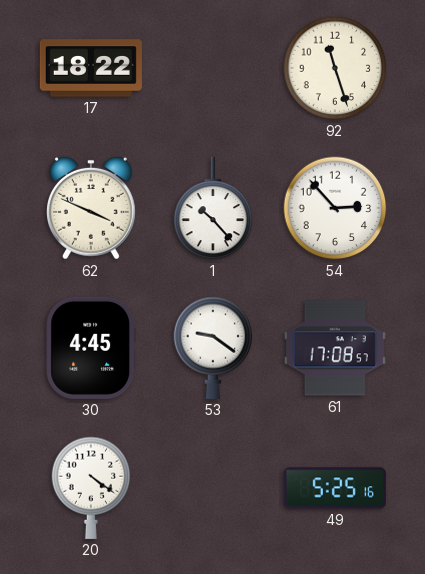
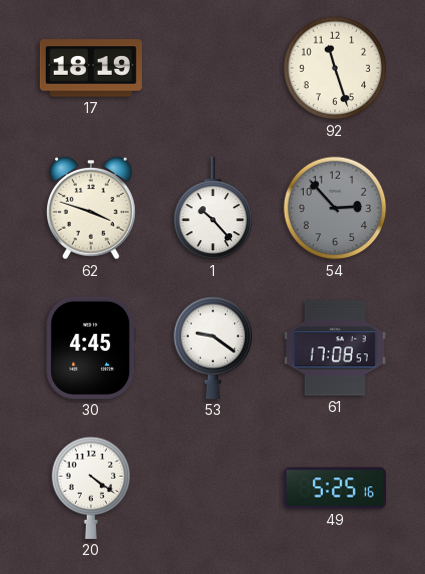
17: 18:22 -> 18:19
62: 3:49 -> 3:48
54 dial: white -> grey
